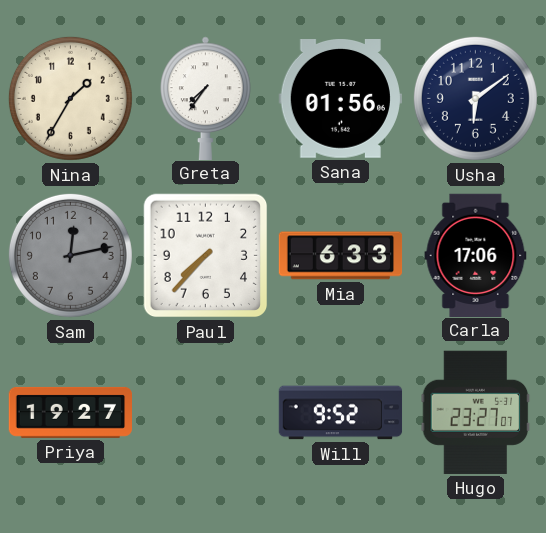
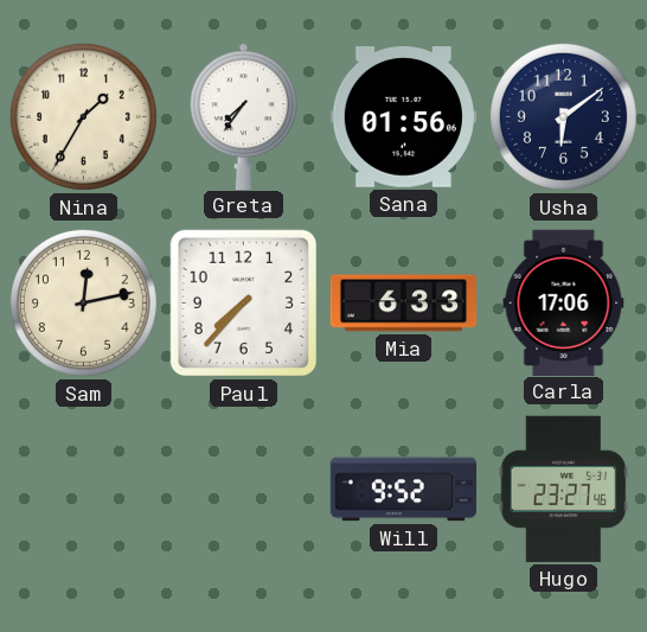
Sam dial: grey -> cream
Priya: 19:27 -> none
Hugo: 23:27:07 -> 23:27:46
